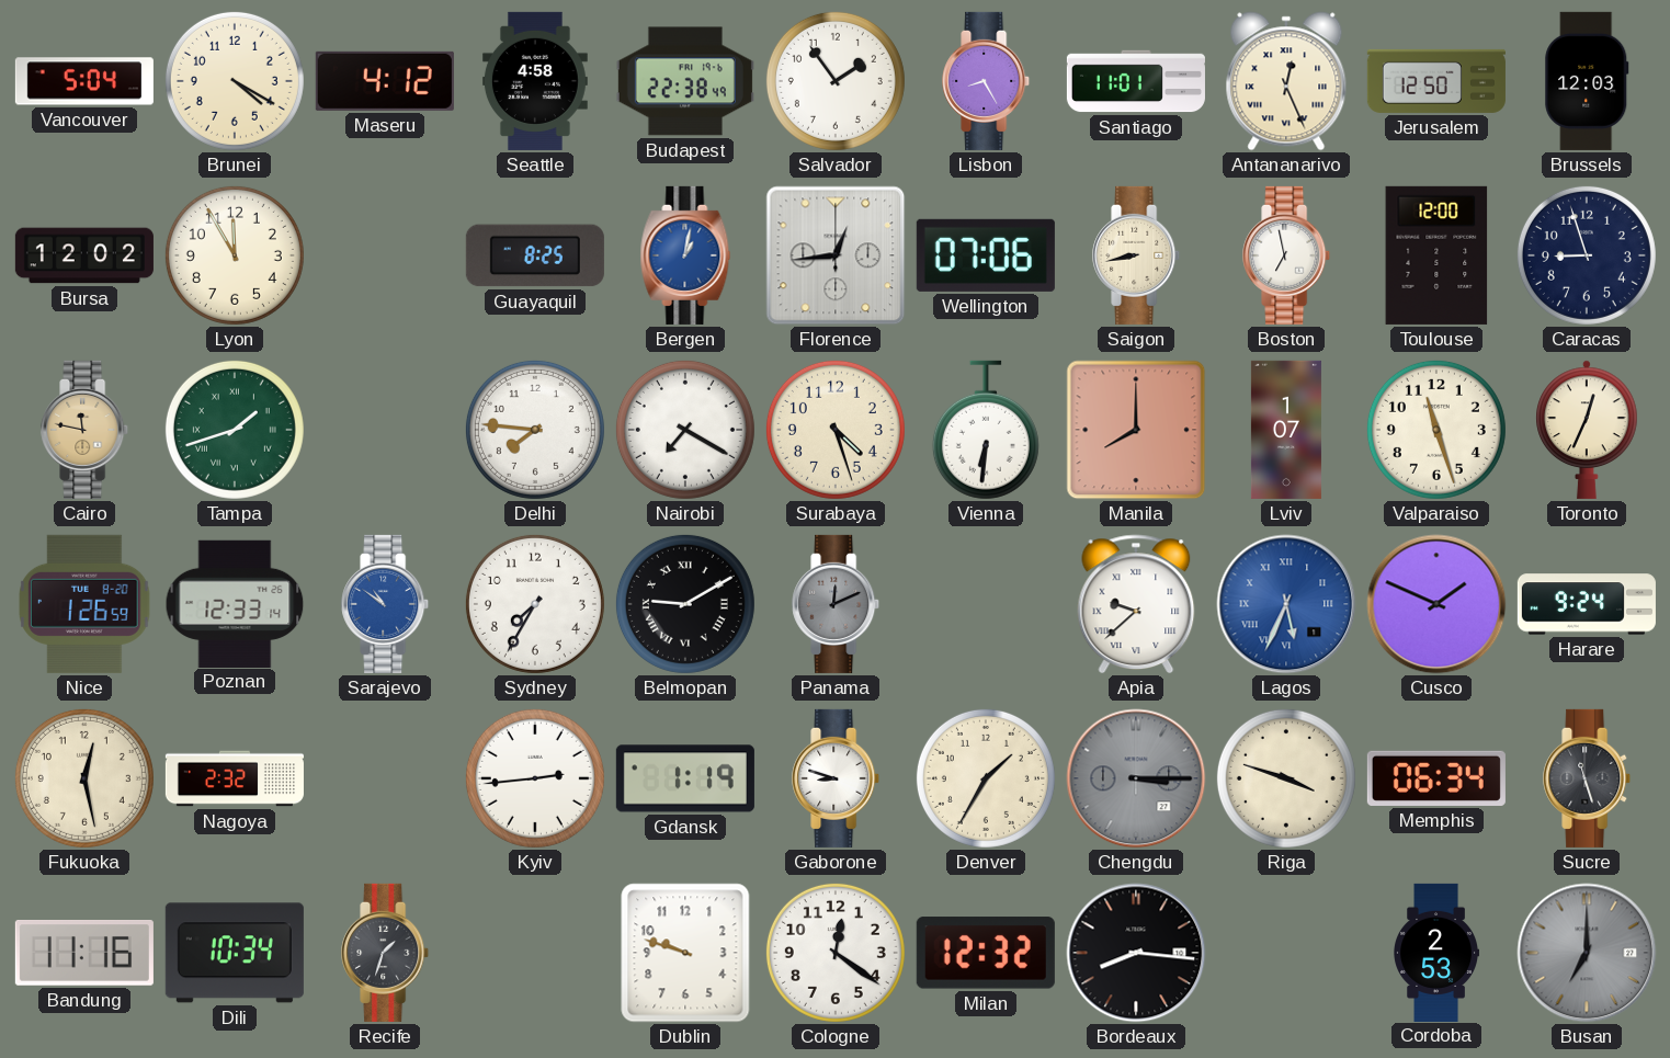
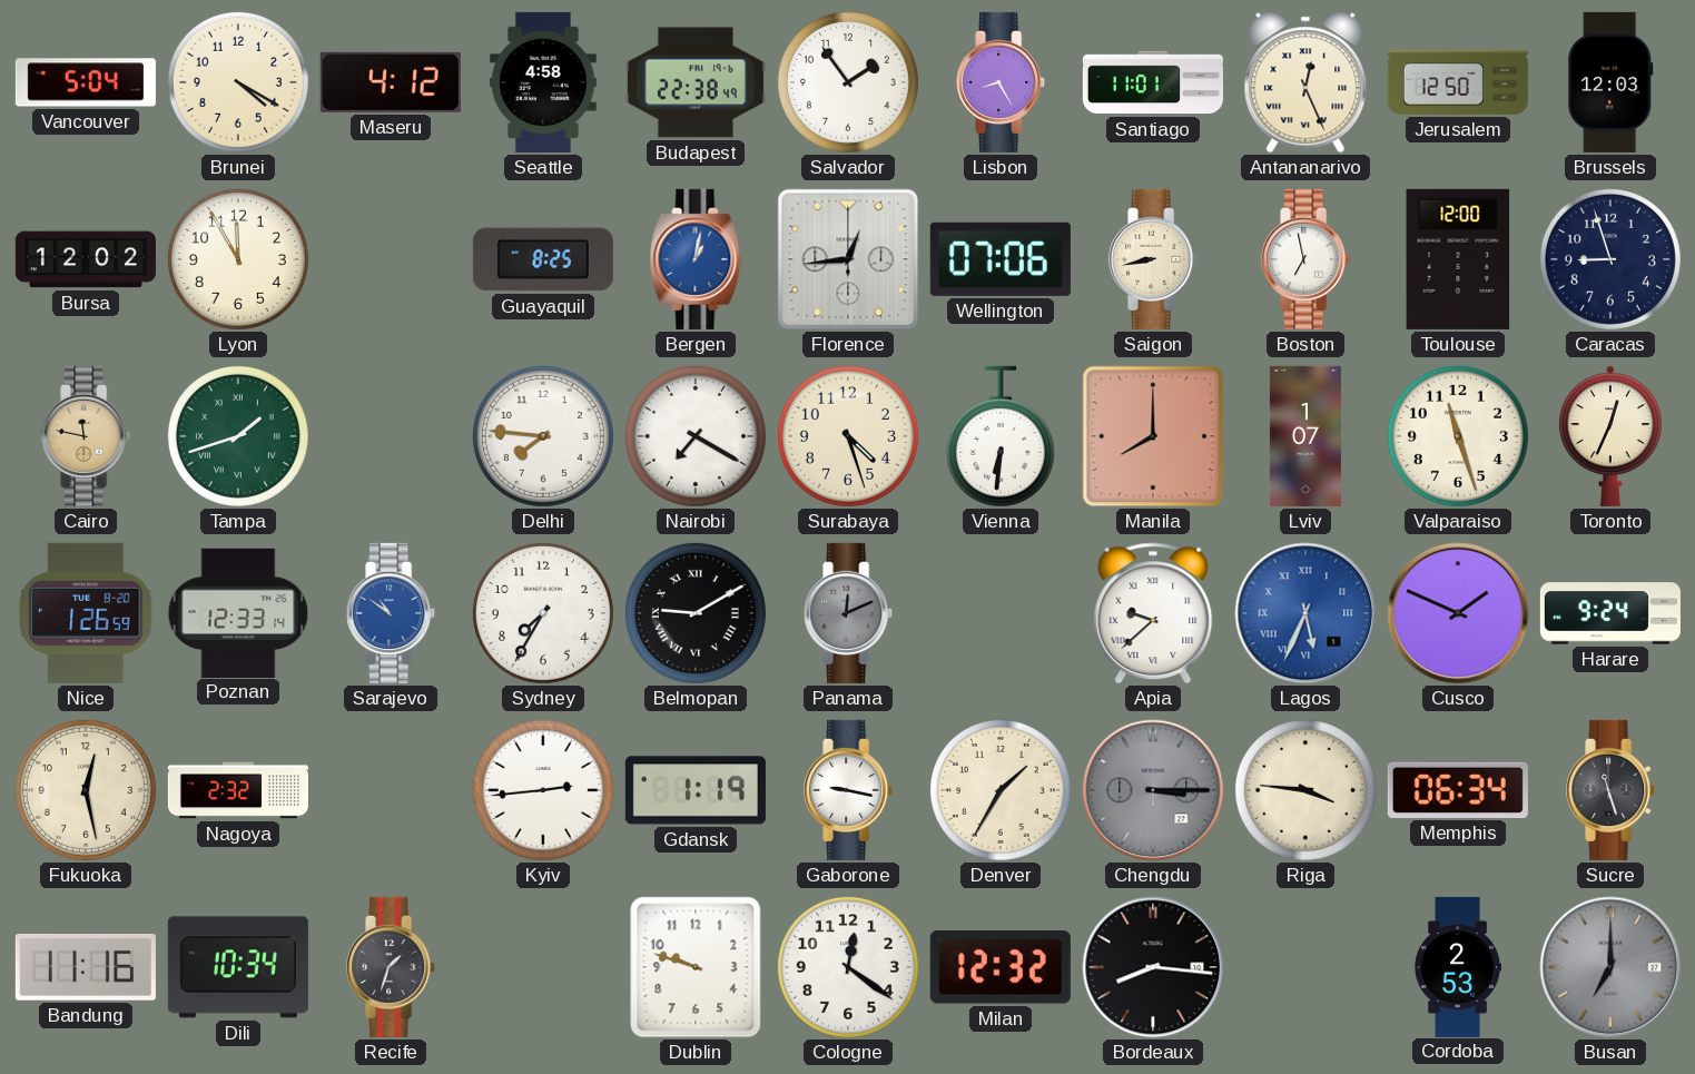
Gaborone: 8:48 -> 9:17
Riga: 3:48 -> 3:46
